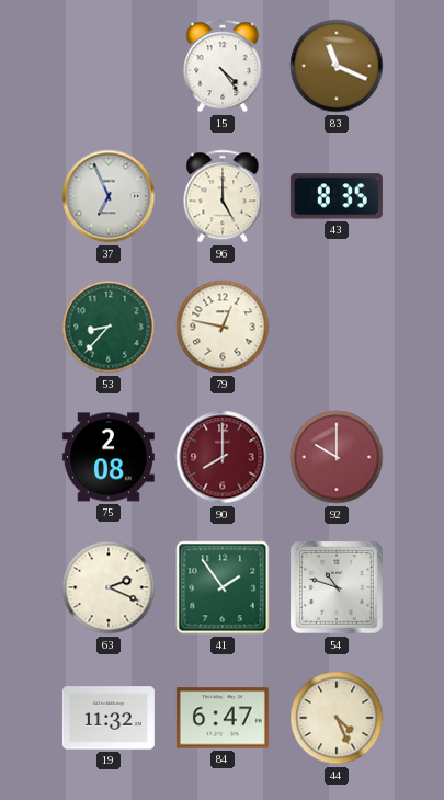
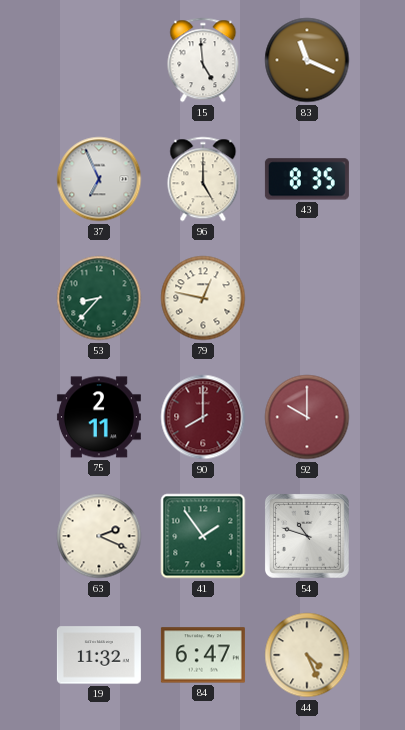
15: 4:24 -> 4:59
75: 2:08 -> 2:11
